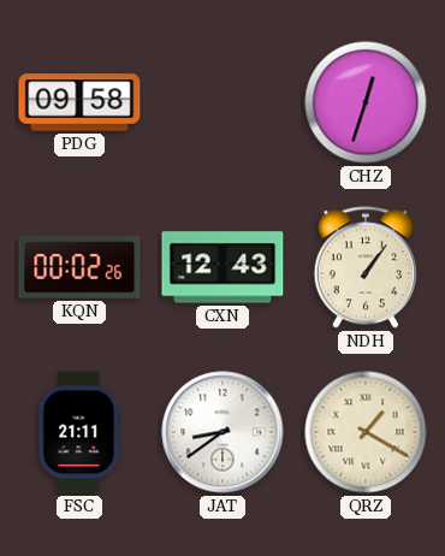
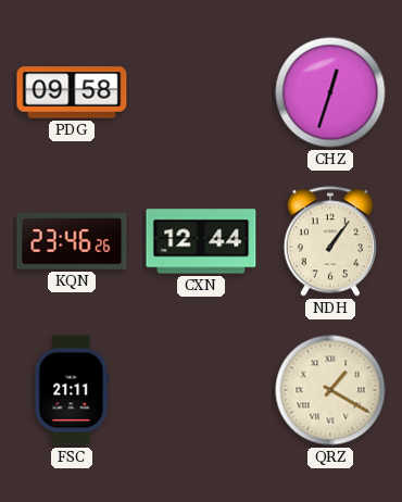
KQN: 00:02 -> 23:46
CXN: 12:43 -> 12:44
JAT: 8:39 -> none
